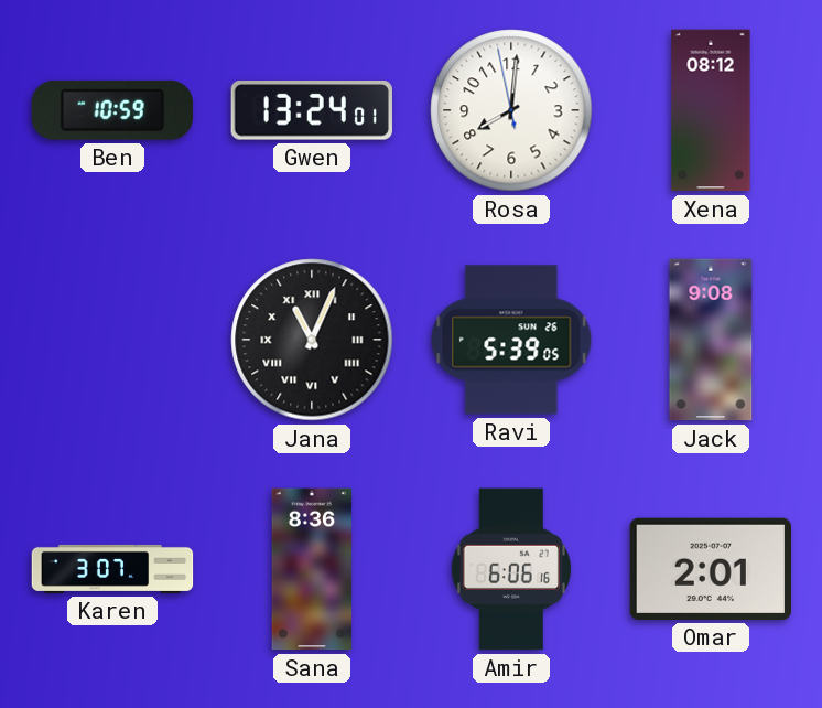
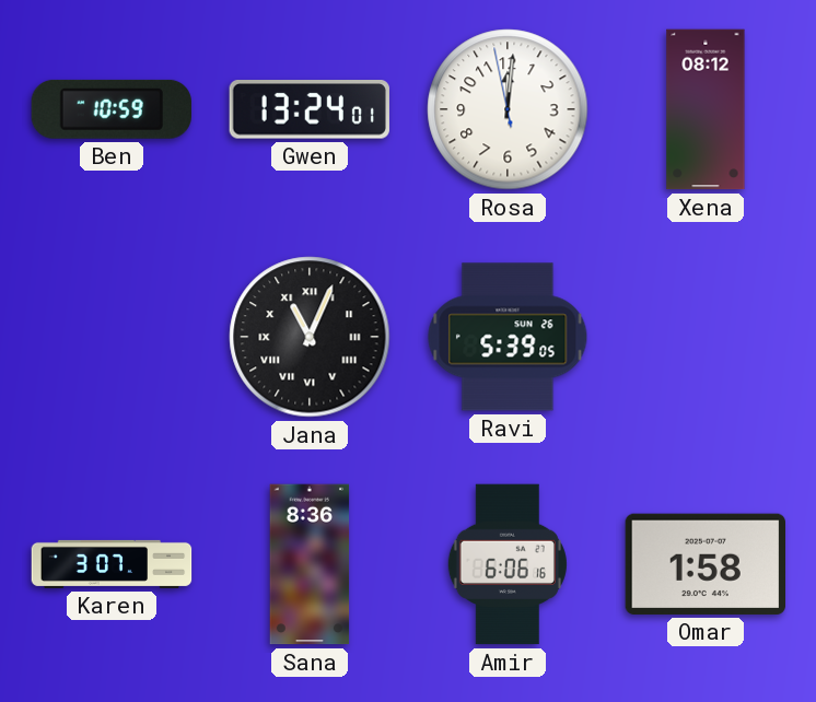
Rosa: 8:00 -> 12:00
Jack: 9:08 -> none
Omar: 2:01 -> 1:58
